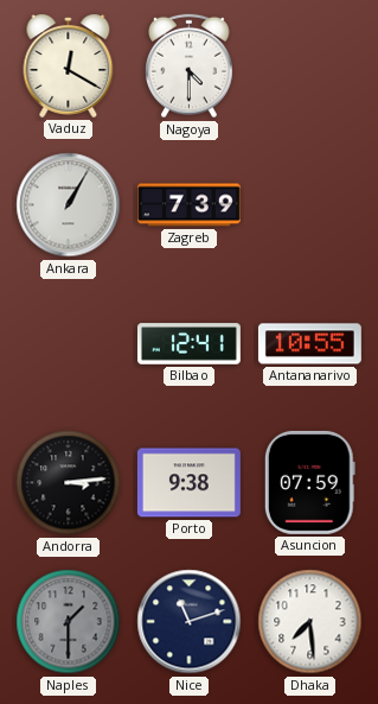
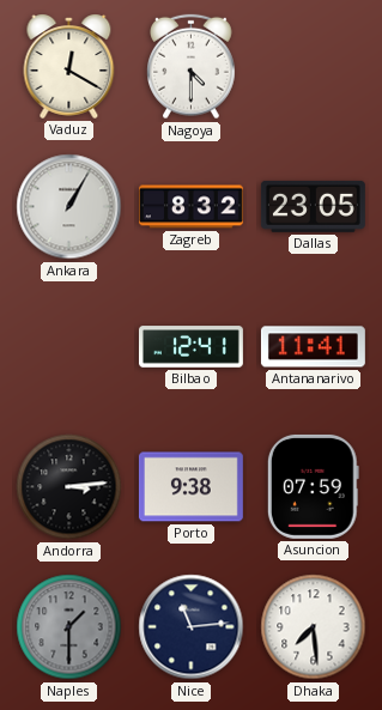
Zagreb: 7:39 -> 8:32
Dallas: none -> 23:05
Antananarivo: 10:55 -> 11:41
Nice: 11:12 -> 11:14
